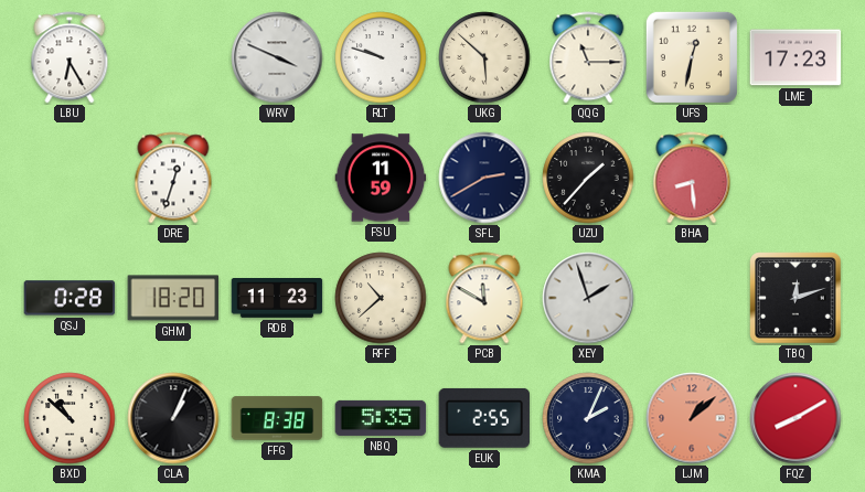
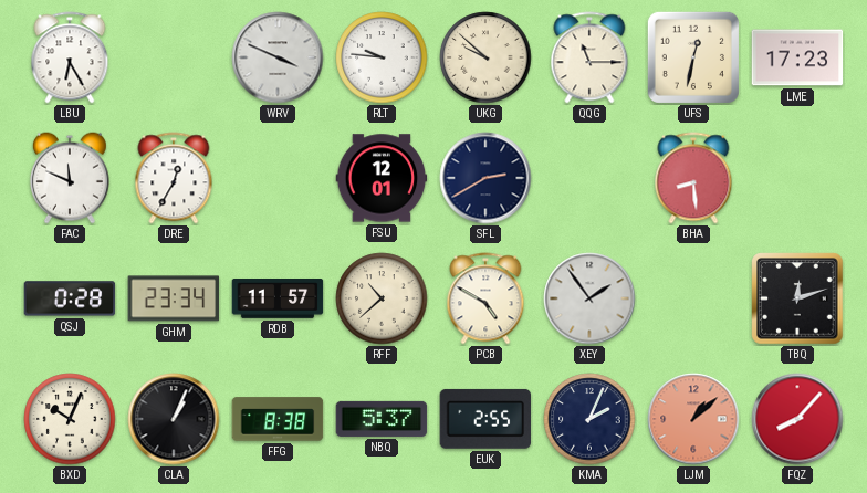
RLT: 9:48 -> 9:46
UKG: 5:52 -> 9:52
FAC: none -> 11:49
DRE: 12:33 -> 12:35
FSU: 11:59 -> 12:01
UZU: 1:37 -> none
GHM: 18:20 -> 23:34
RDB: 11:23 -> 11:57
PCB: 11:50 -> 4:50
XEY: 1:57 -> 1:54
BXD: 10:52 -> 10:04
NBQ: 5:35 -> 5:37
FQZ: 8:10 -> 8:07
